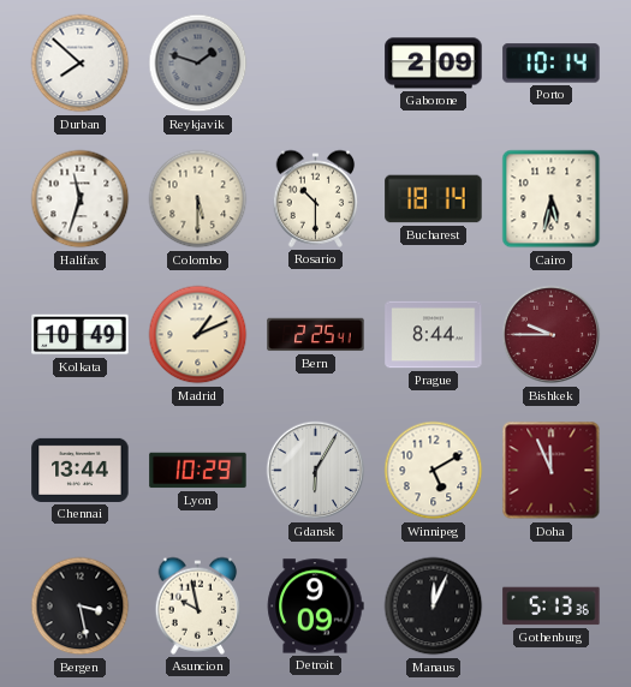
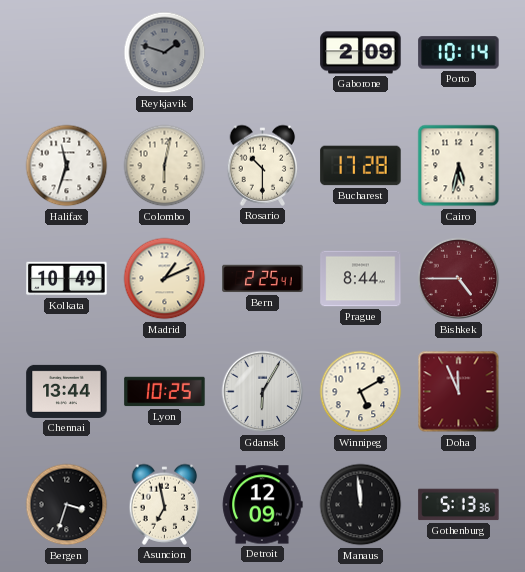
Durban: 7:52 -> none
Colombo: 5:30 -> 6:02
Bucharest: 18:14 -> 17:28
Bishkek: 9:45 -> 4:45
Lyon: 10:29 -> 10:25
Bergen: 3:28 -> 3:33
Asuncion: 9:58 -> 6:58
Detroit: 9:09 -> 12:09
Manaus: 12:04 -> 11:59
